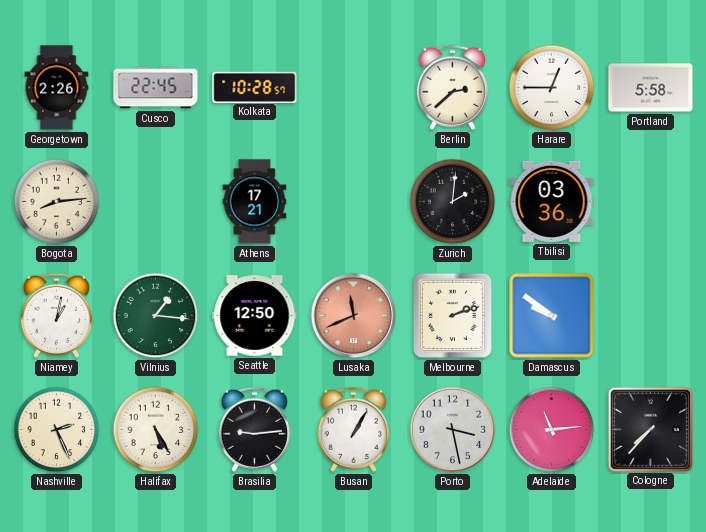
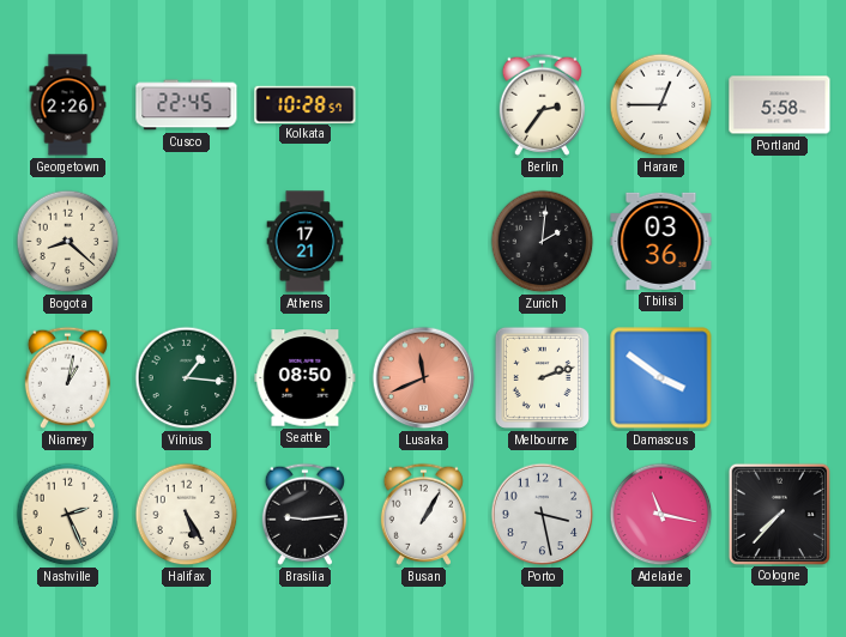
Berlin: 2:38 -> 2:36
Bogota: 8:14 -> 8:22
Seattle: 12:50 -> 08:50
Damascus: 9:51 -> 3:51
Adelaide: 11:14 -> 11:17
